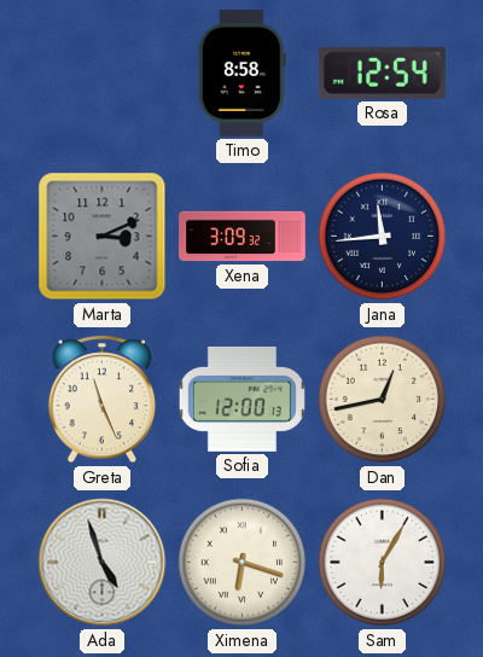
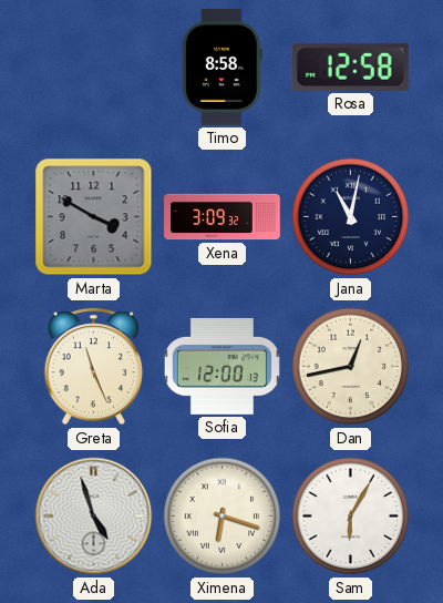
Rosa: 12:54 -> 12:58
Marta: 3:11 -> 3:50
Jana: 11:44 -> 11:02
